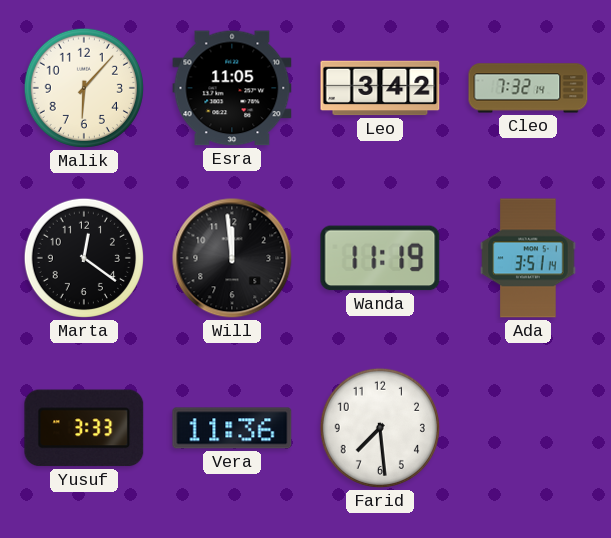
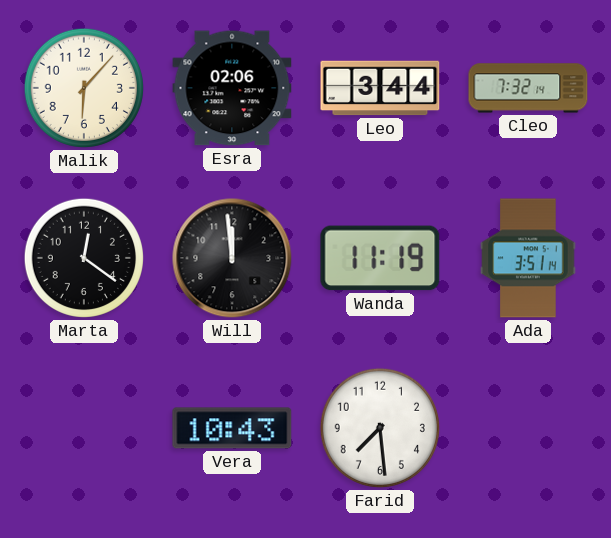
Esra: 11:05 -> 02:06
Leo: 3:42 -> 3:44
Yusuf: 3:33 -> none
Vera: 11:36 -> 10:43
